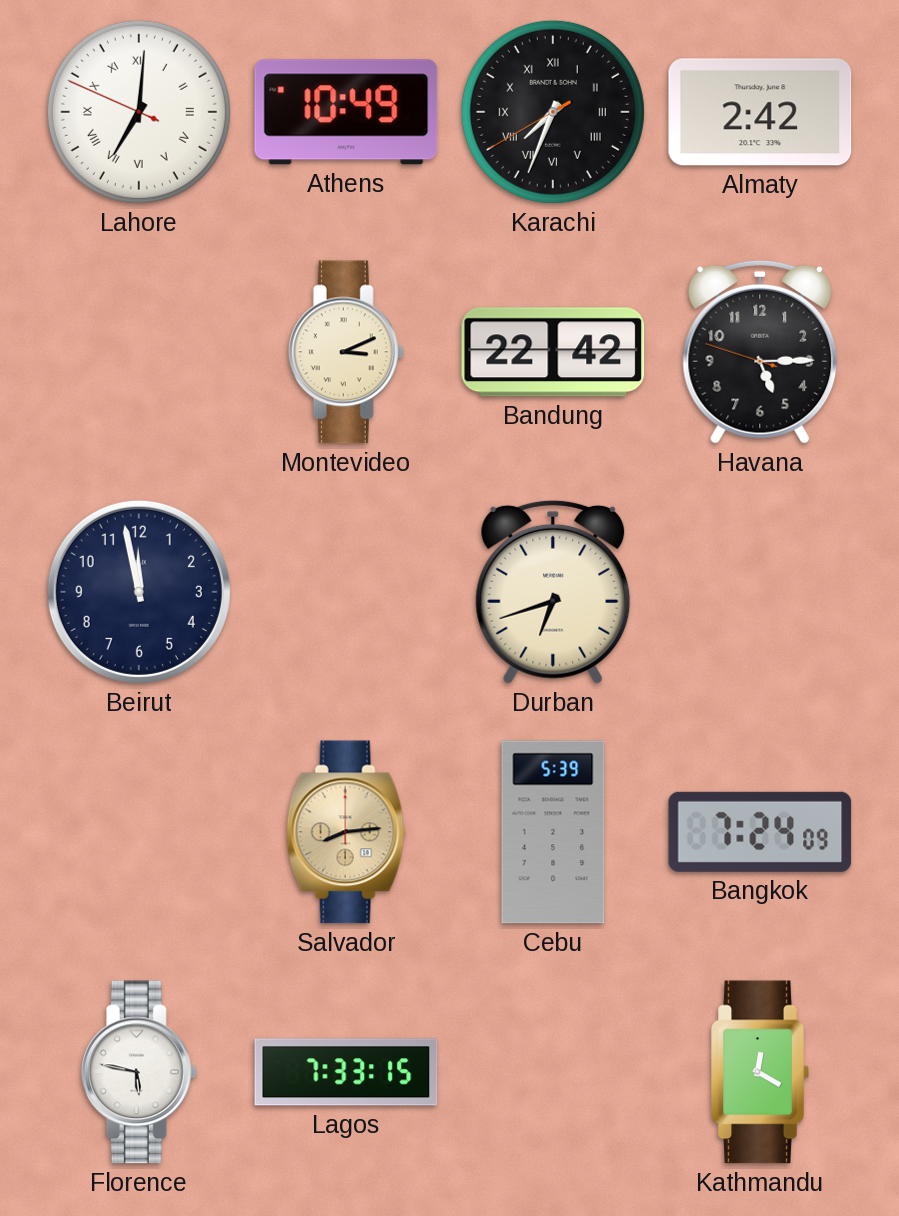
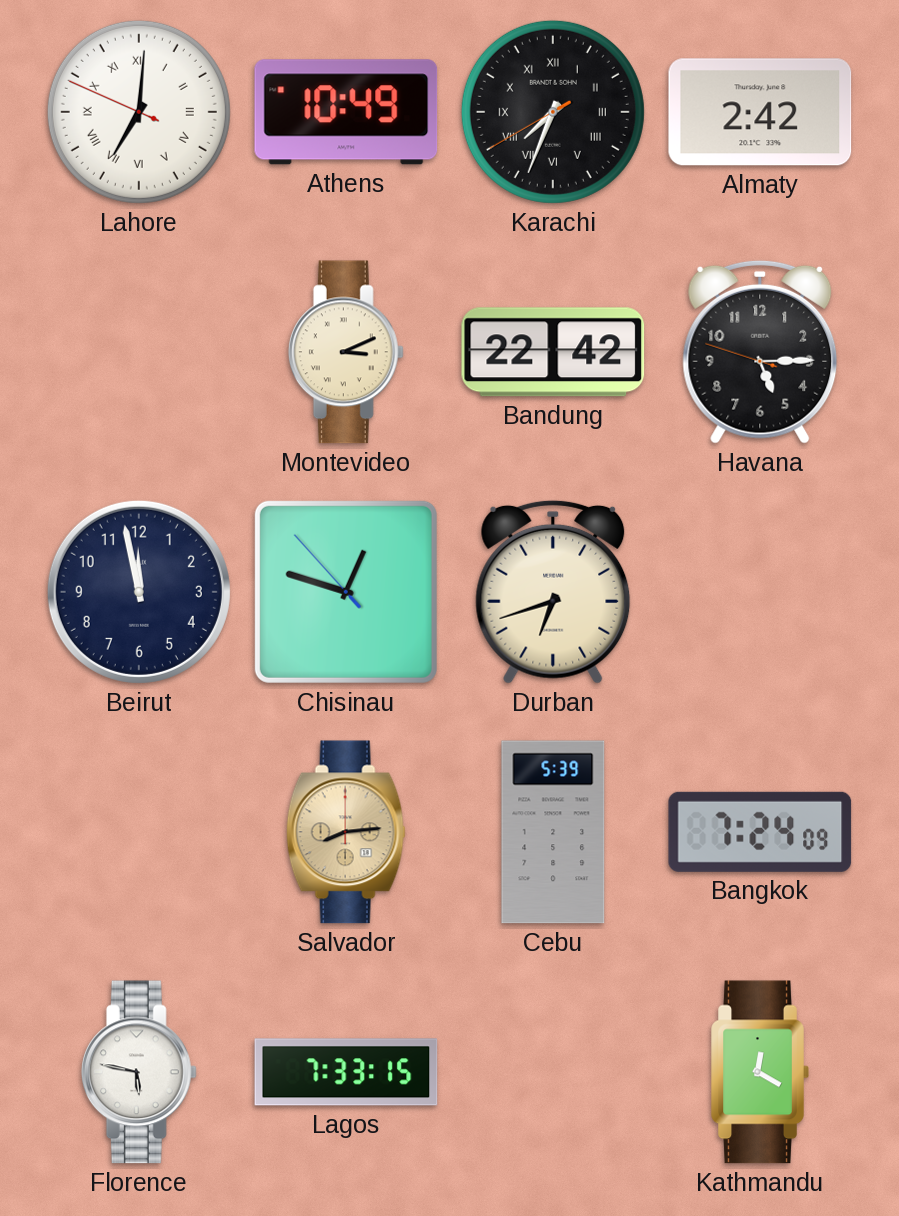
Chisinau: none -> 12:47
